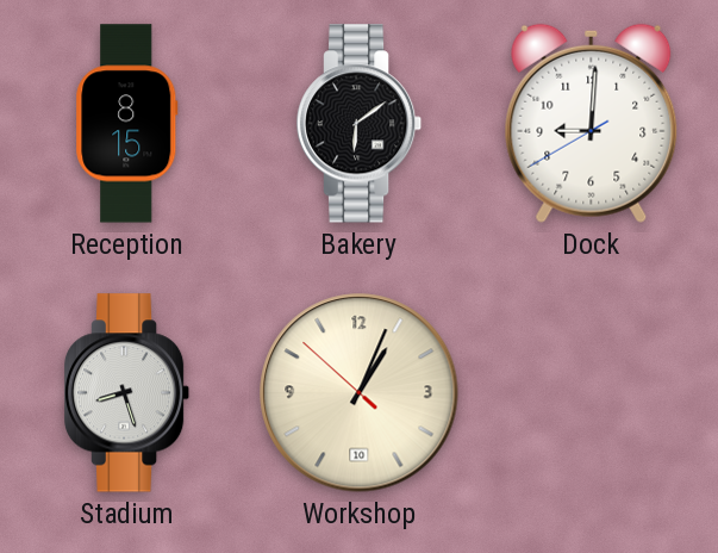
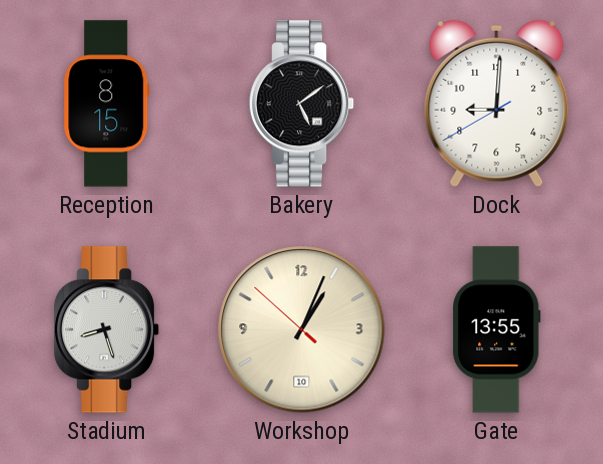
Bakery: 6:09 -> 5:09
Gate: none -> 13:55
